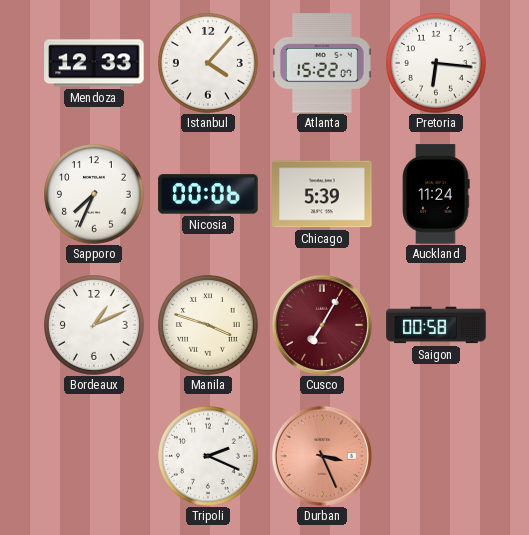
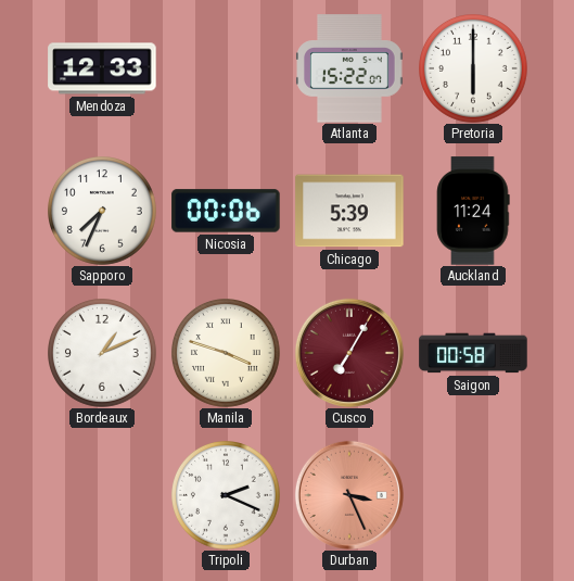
Istanbul: 4:07 -> none
Pretoria: 6:16 -> 6:00
